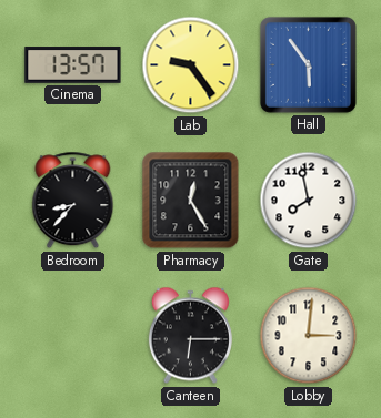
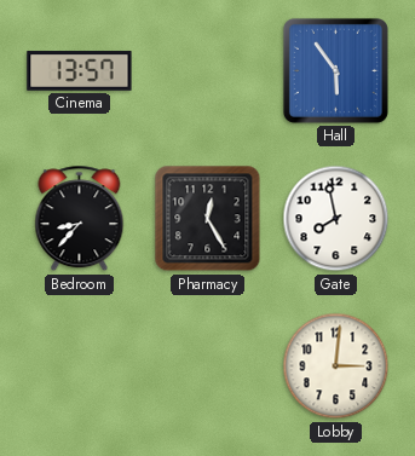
Lab: 9:24 -> none
Canteen: 6:15 -> none
